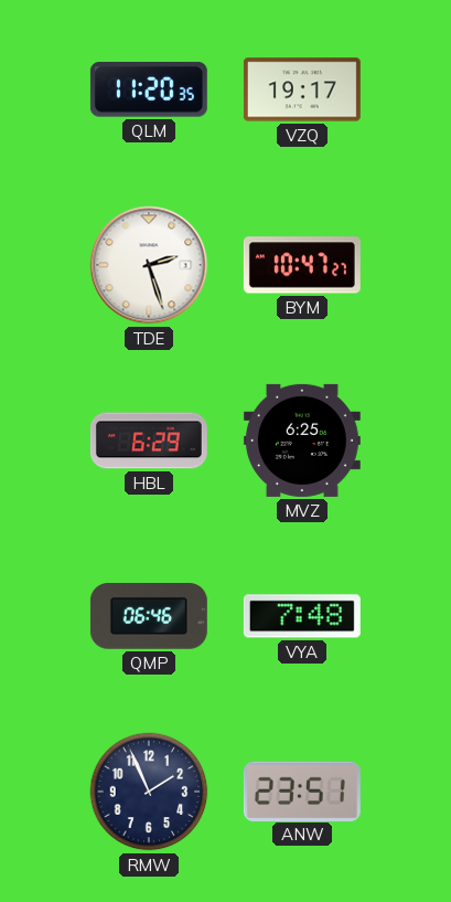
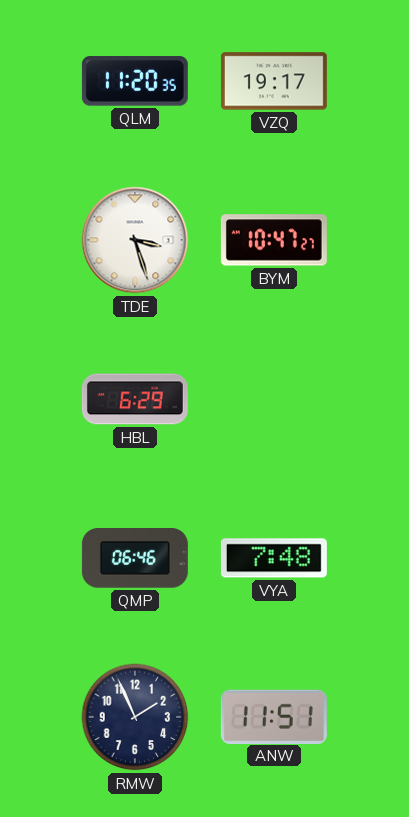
TDE: 2:27 -> 3:27
MVZ: 6:25 -> none
ANW: 23:51 -> 11:51
